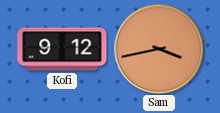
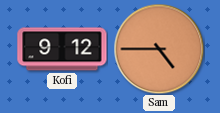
Sam: 3:43 -> 4:45
